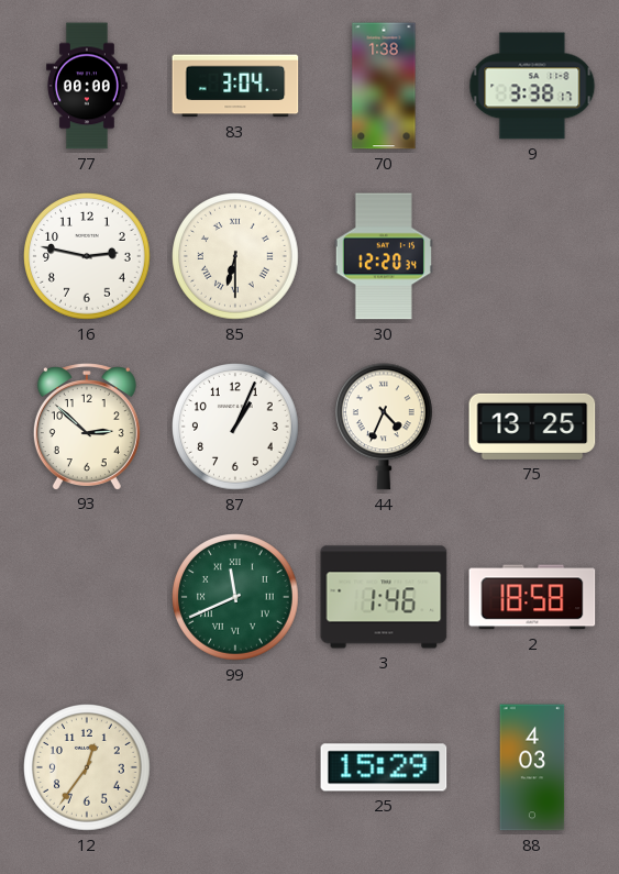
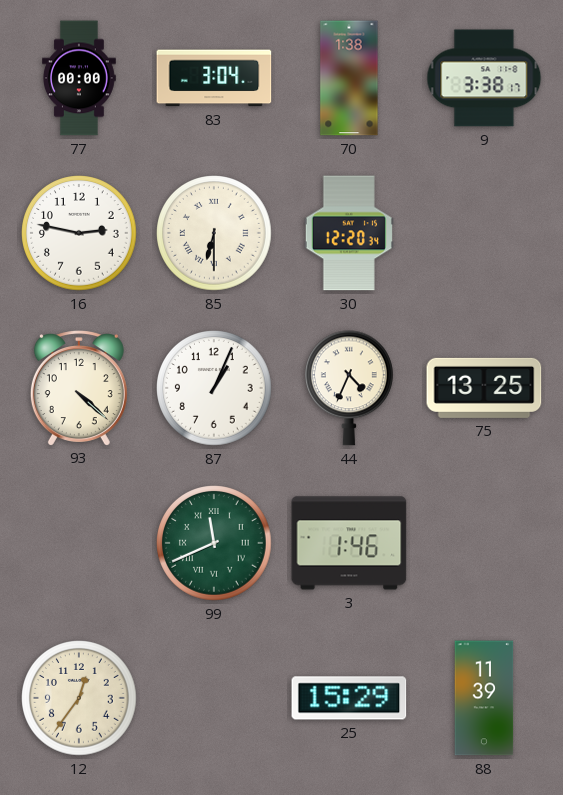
93: 2:52 -> 4:22
2: 18:58 -> none
88: 4:03 -> 11:39
